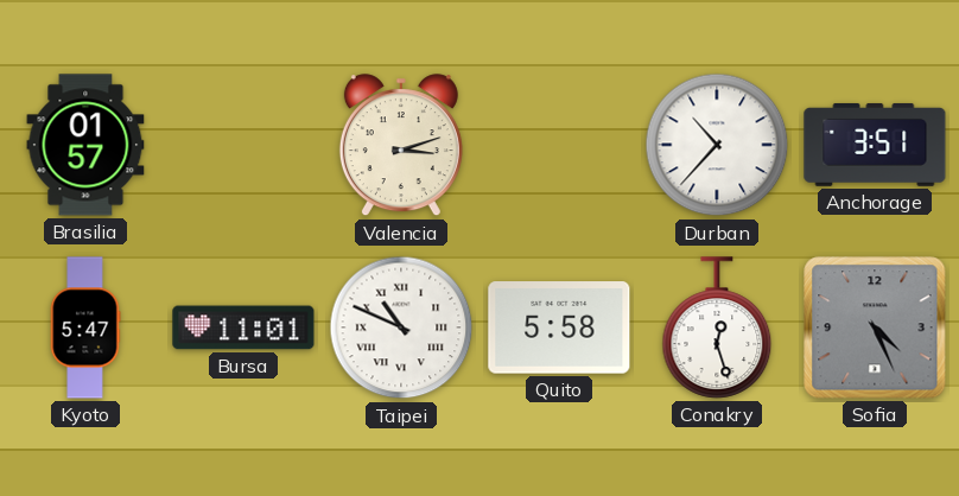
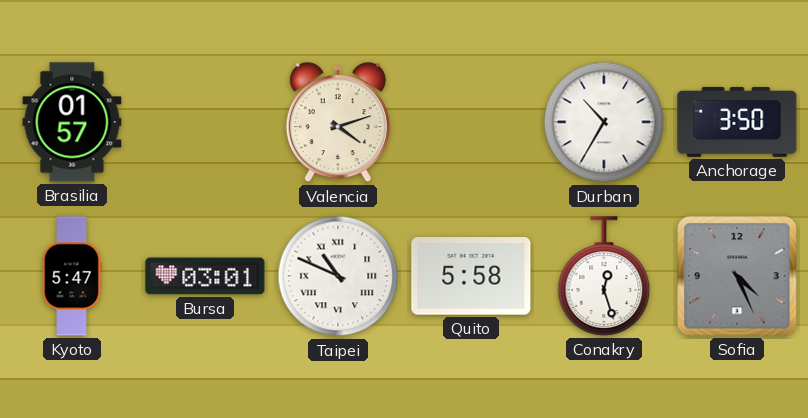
Valencia: 3:12 -> 4:12
Durban: 10:37 -> 10:35
Anchorage: 3:51 -> 3:50
Bursa: 11:01 -> 03:01
